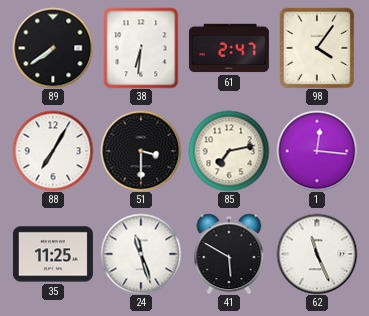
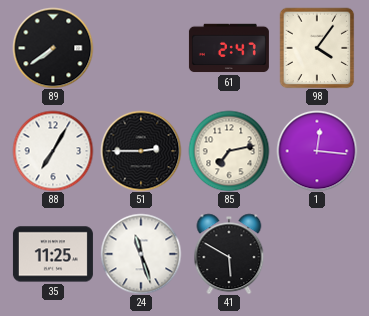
38: 6:31 -> none
51: 3:30 -> 2:45
62: 11:26 -> none
